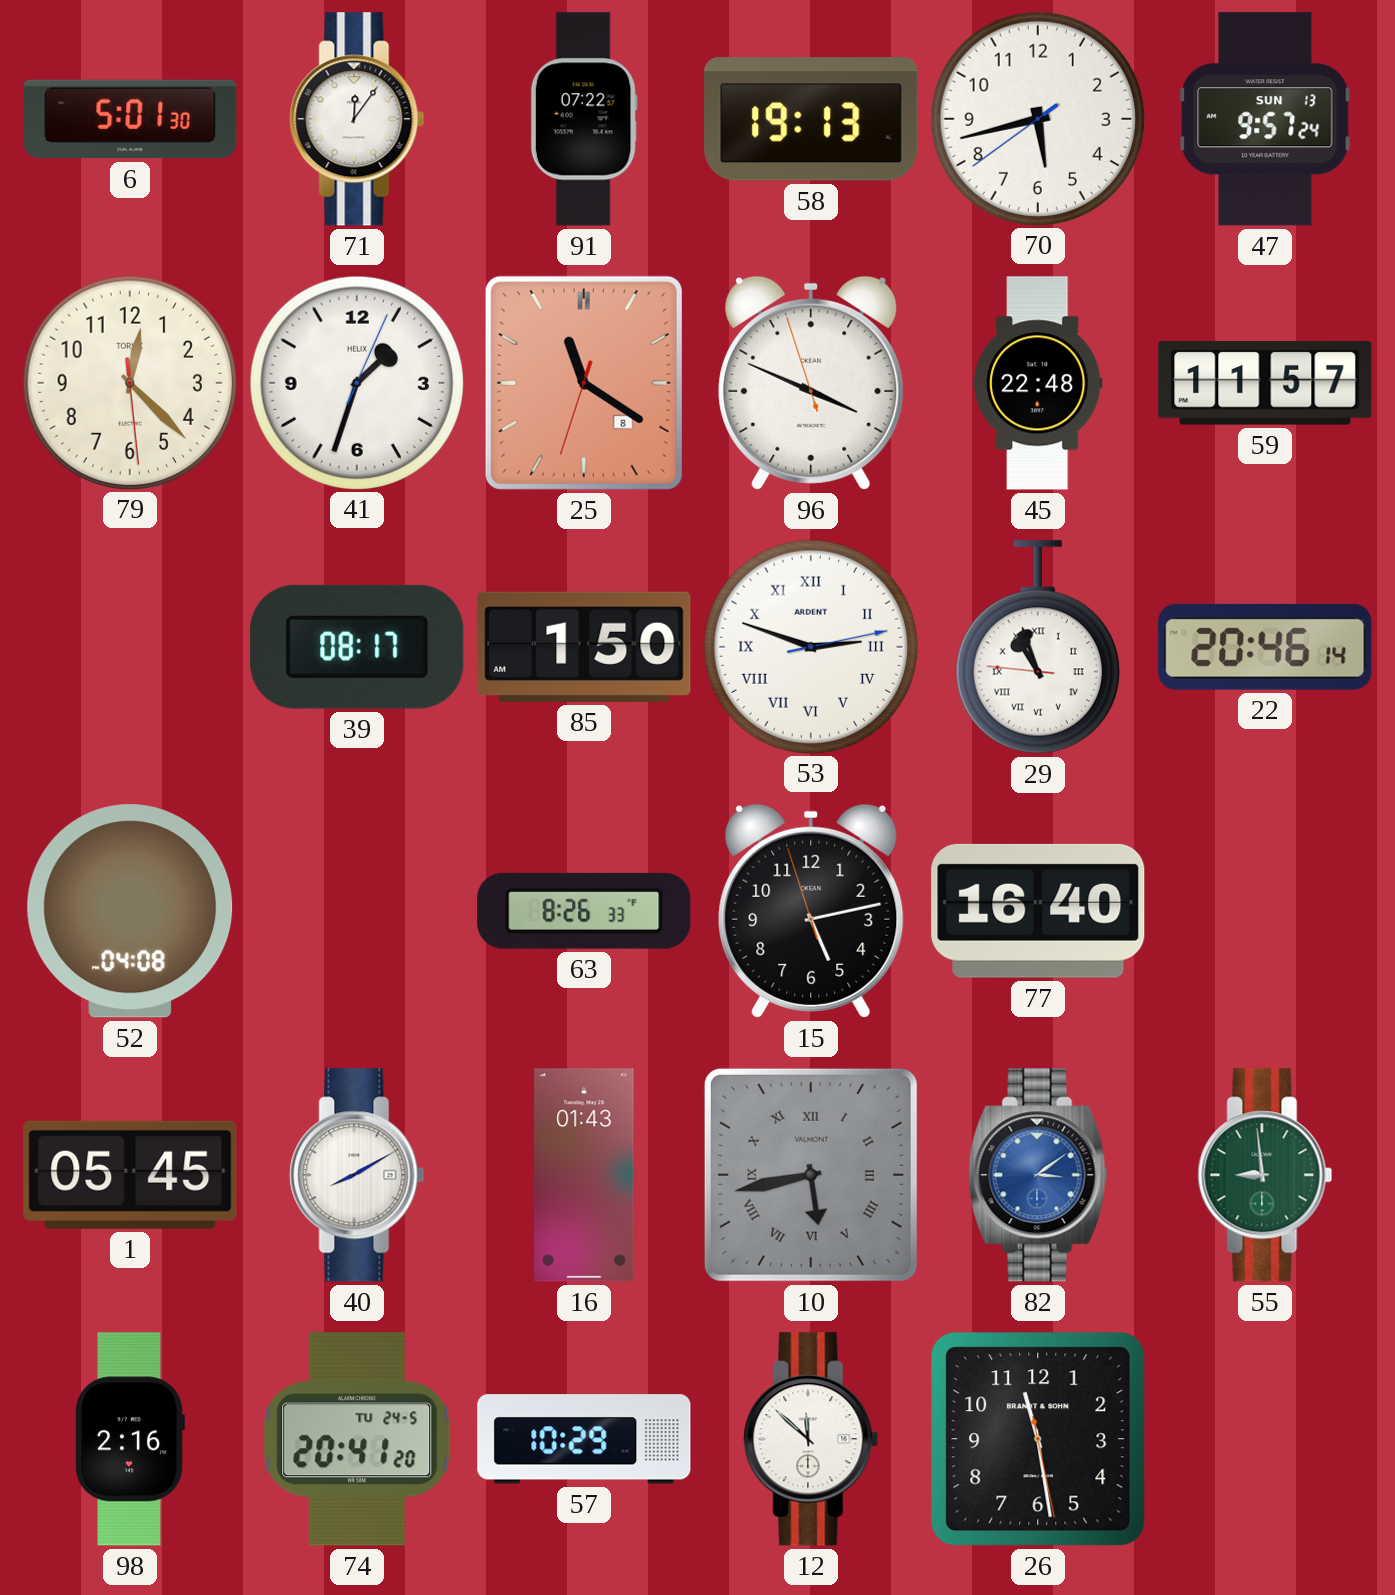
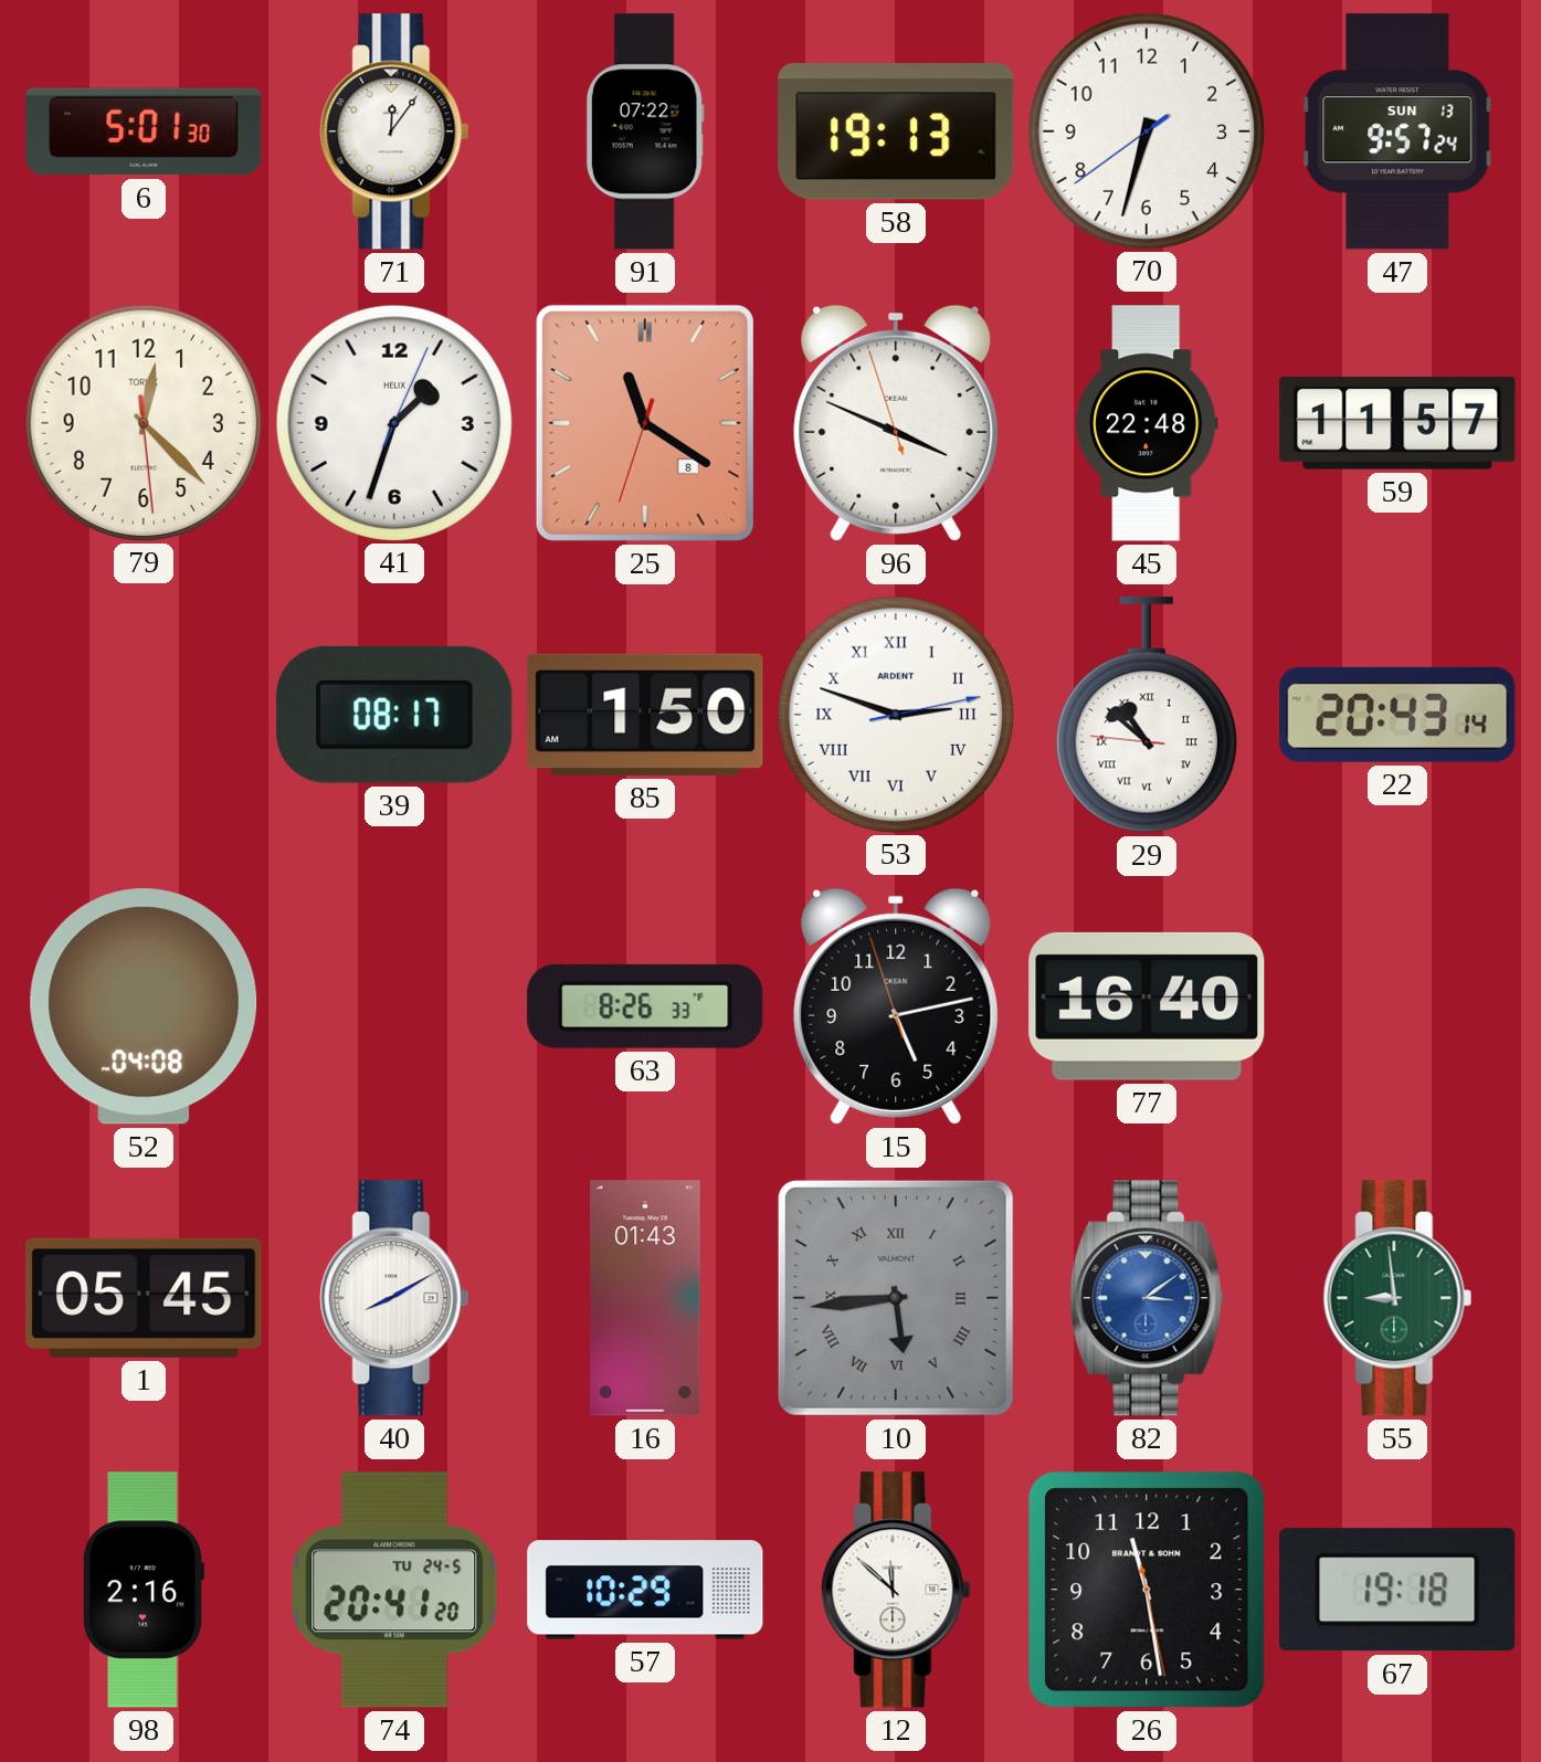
70: 5:42 -> 6:32
29: 10:56 -> 10:51
22: 20:46 -> 20:43
10: 5:43 -> 5:44
67: none -> 19:18
